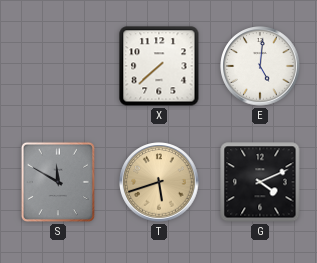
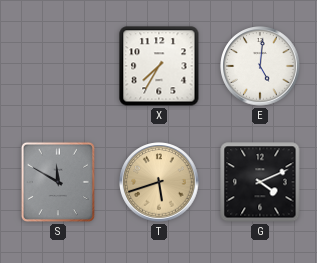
X: 7:38 -> 7:35
